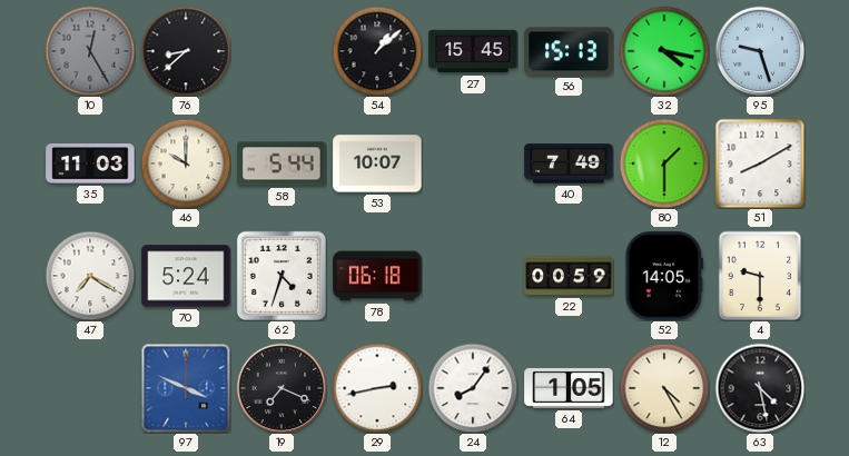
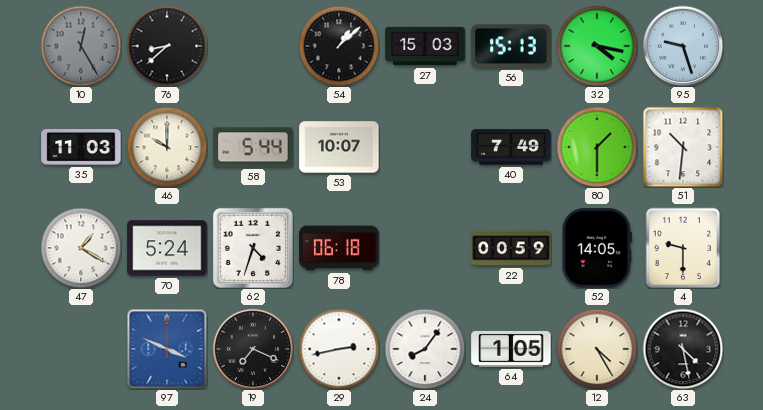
27: 15:45 -> 15:03
51: 8:10 -> 10:31
47: 7:20 -> 1:20
